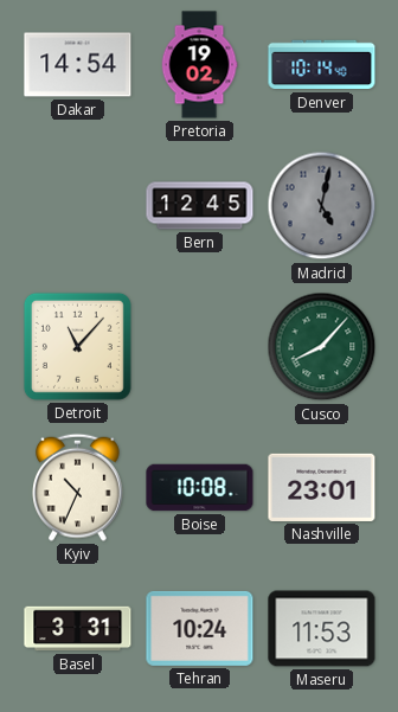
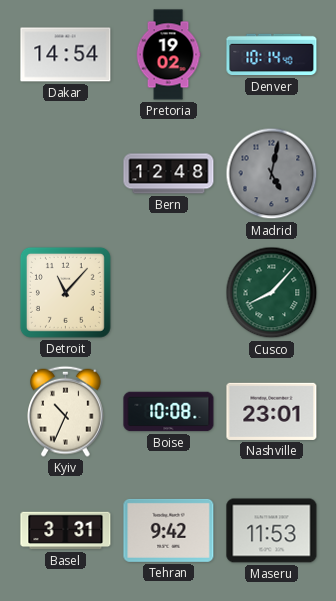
Bern: 12:45 -> 12:48
Tehran: 10:24 -> 9:42
